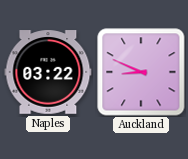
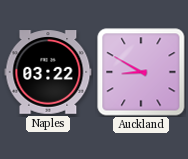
Auckland: 8:49 -> 8:50
